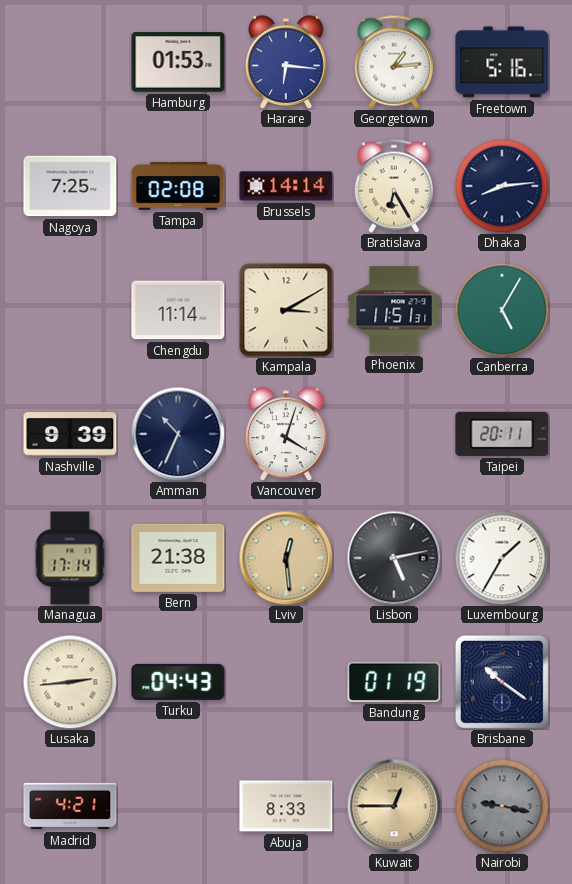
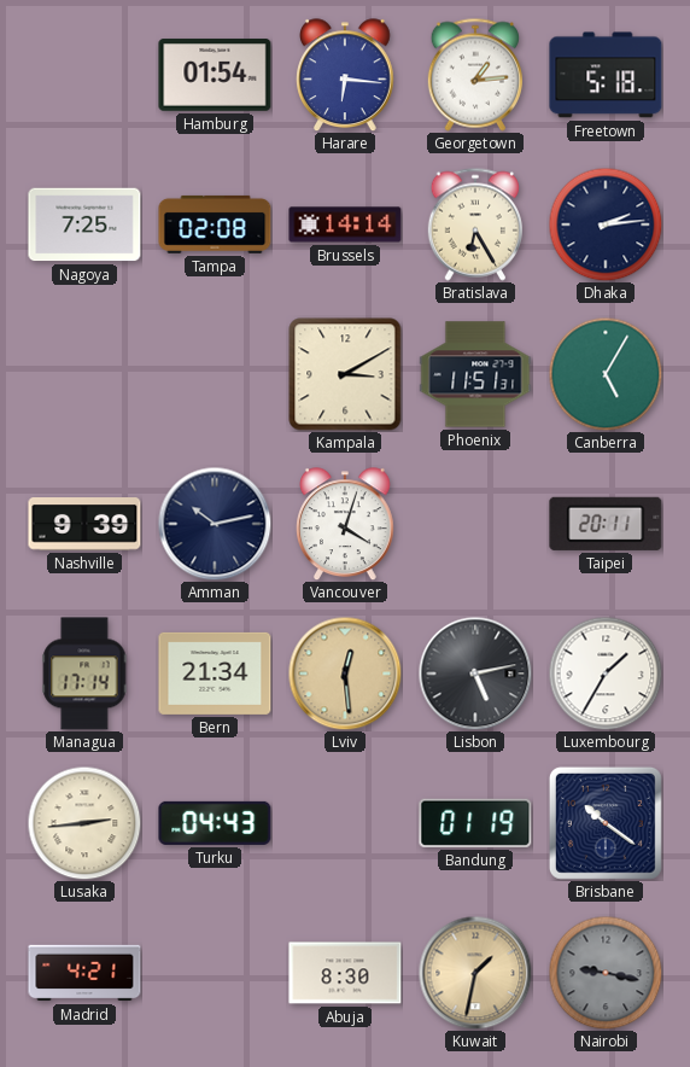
Hamburg: 01:53 -> 01:54
Freetown: 5:16 -> 5:18
Dhaka: 8:14 -> 2:14
Chengdu: 11:14 -> none
Amman: 10:34 -> 10:13
Bern: 21:38 -> 21:34
Abuja: 8:33 -> 8:30
Kuwait: 12:45 -> 1:32
